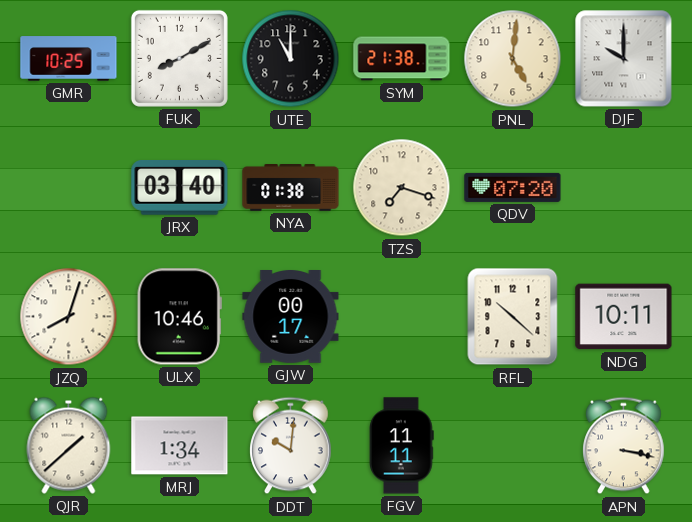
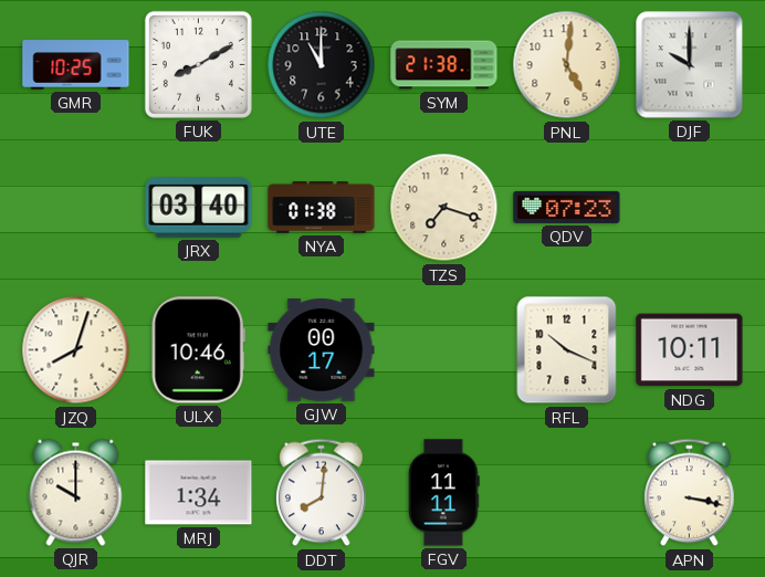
QDV: 07:20 -> 07:23
RFL: 10:22 -> 10:19
QJR: 1:38 -> 10:00
DDT: 10:01 -> 8:01
